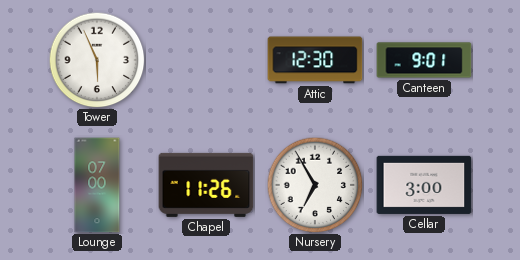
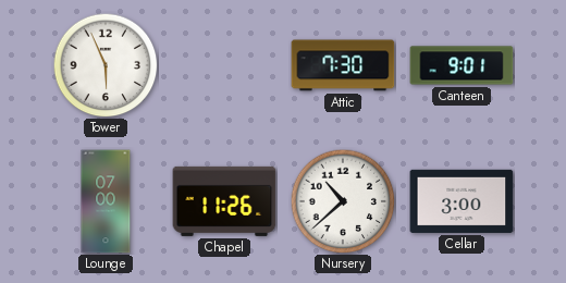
Attic: 12:30 -> 7:30
Nursery: 6:55 -> 10:38
